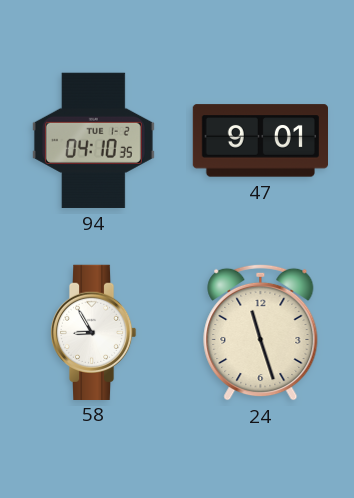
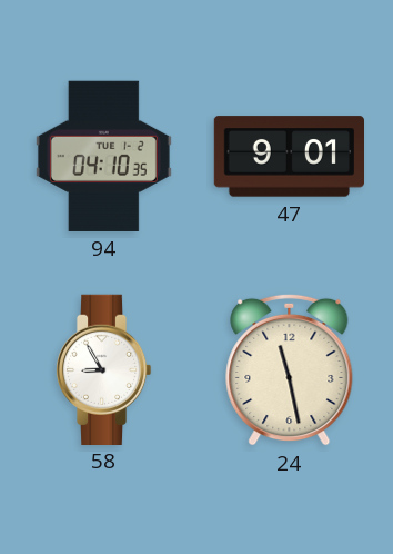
24: 11:27 -> 11:28
